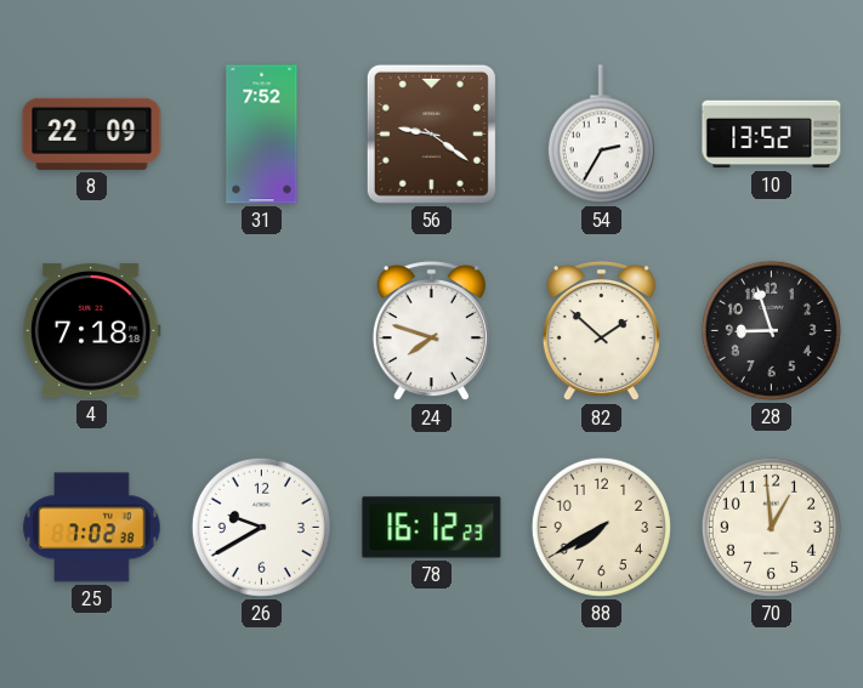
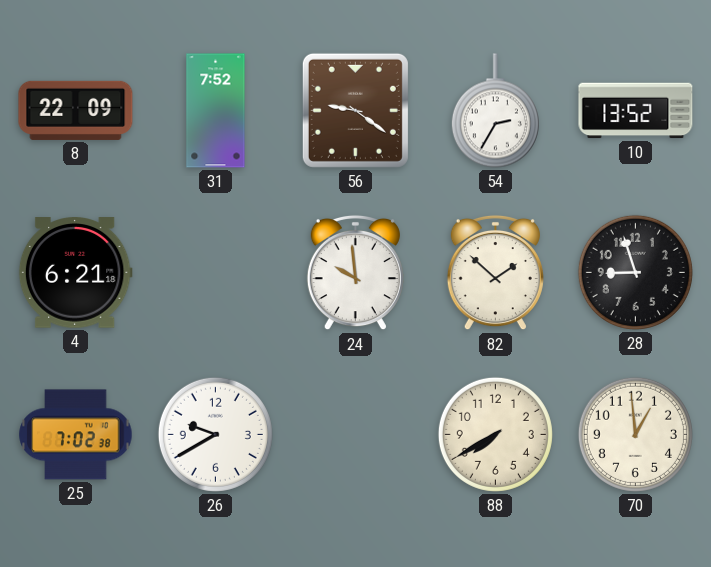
4: 7:18 -> 6:21
24: 7:48 -> 9:59
78: 16:12 -> none
